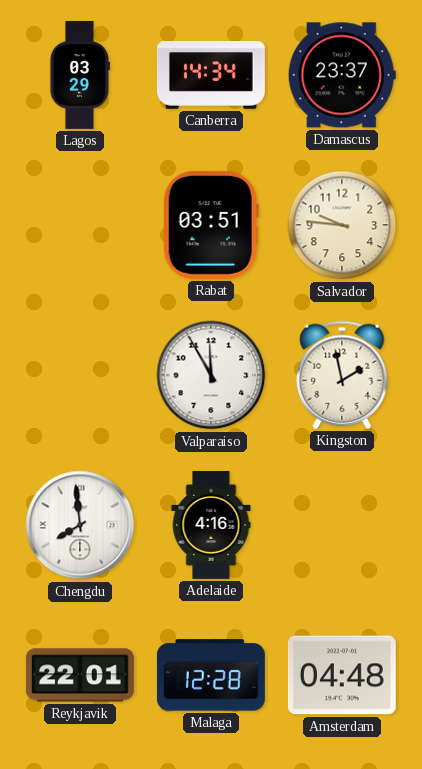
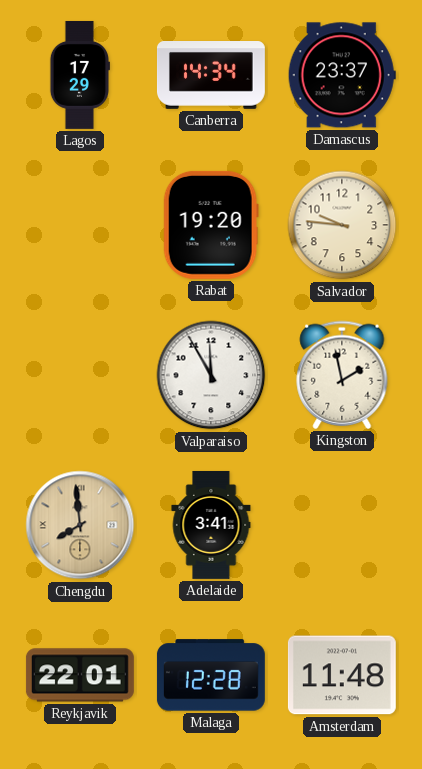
Lagos: 03:29 -> 17:29
Rabat: 03:51 -> 19:20
Chengdu dial: white -> champagne
Adelaide: 4:16 -> 3:41
Amsterdam: 04:48 -> 11:48
